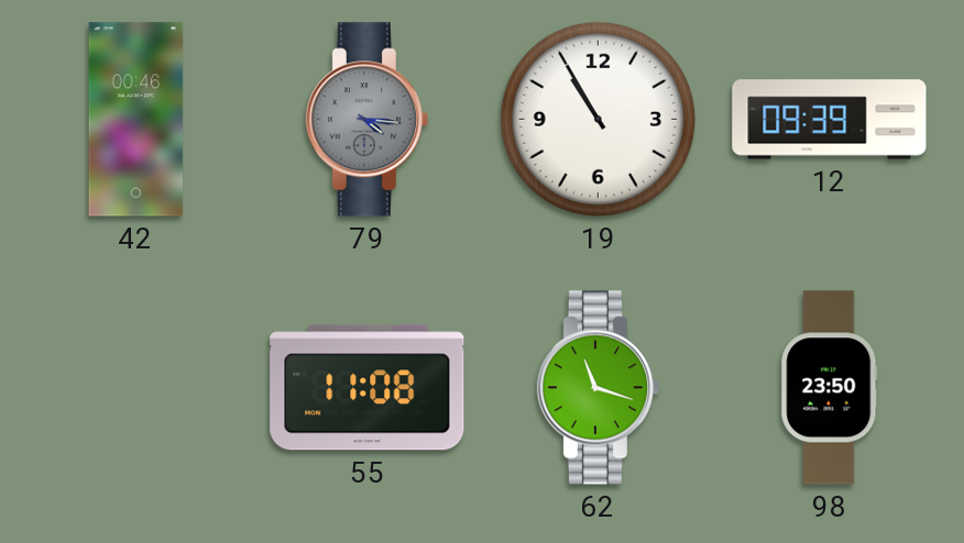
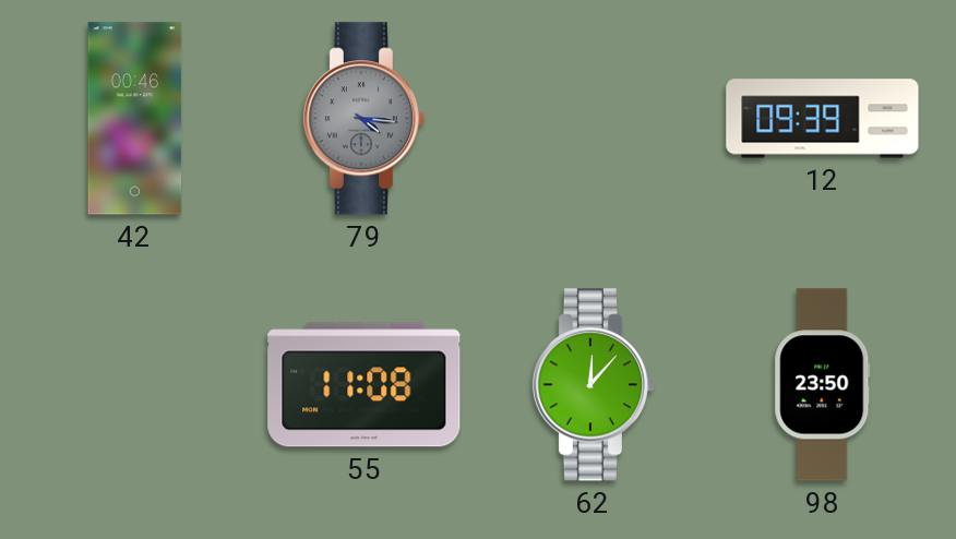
19: 10:55 -> none
62: 11:18 -> 12:07
